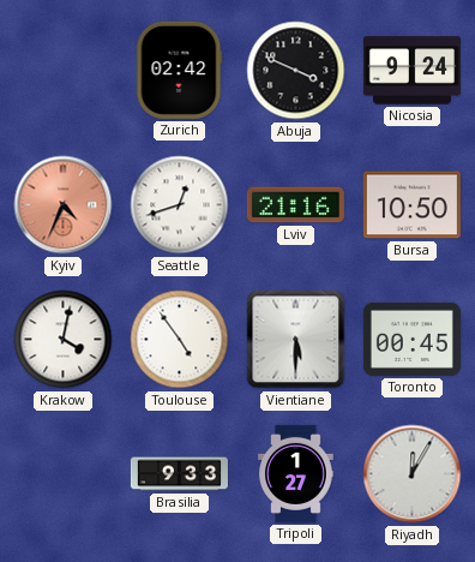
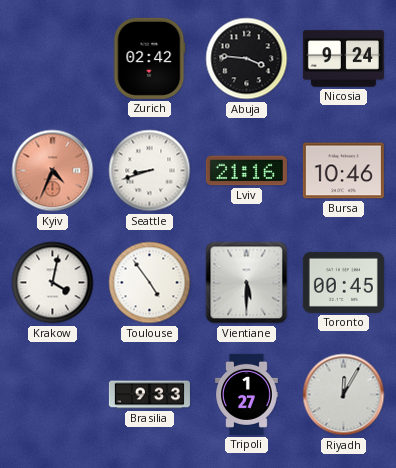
Abuja: 3:49 -> 3:46
Seattle: 12:42 -> 8:42
Bursa: 10:50 -> 10:46
